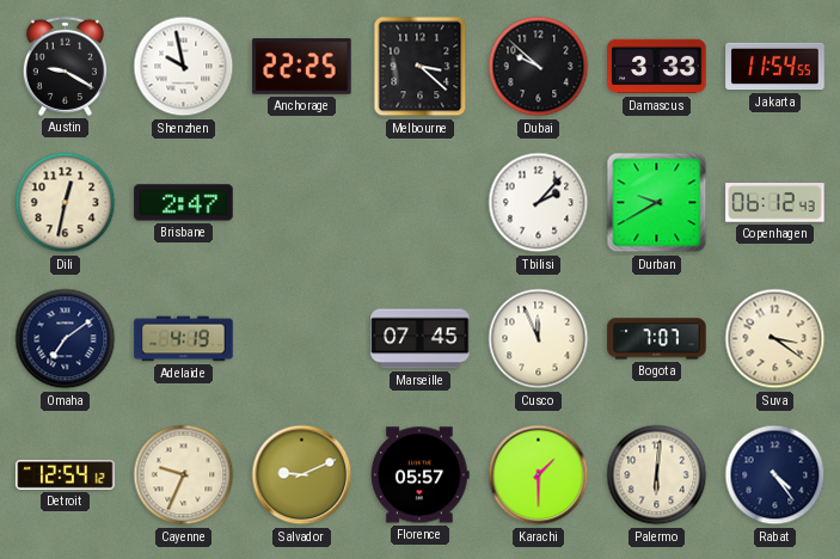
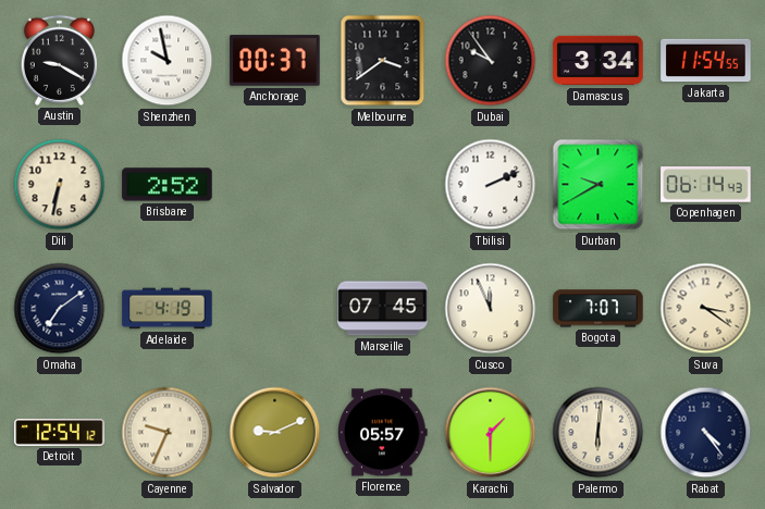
Anchorage: 22:25 -> 00:37
Melbourne: 3:22 -> 3:39
Dubai: 9:52 -> 9:54
Damascus: 3:33 -> 3:34
Dili: 12:32 -> 6:32
Brisbane: 2:47 -> 2:52
Tbilisi: 2:07 -> 2:11
Copenhagen: 06:12 -> 06:14
